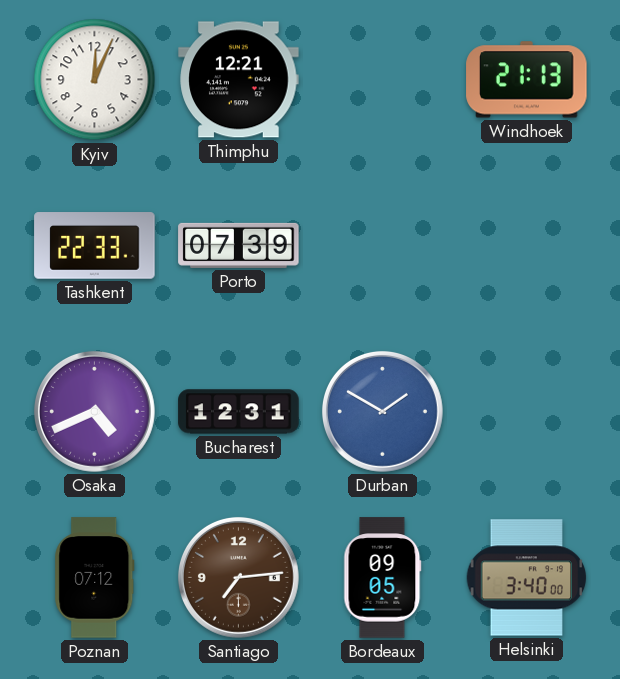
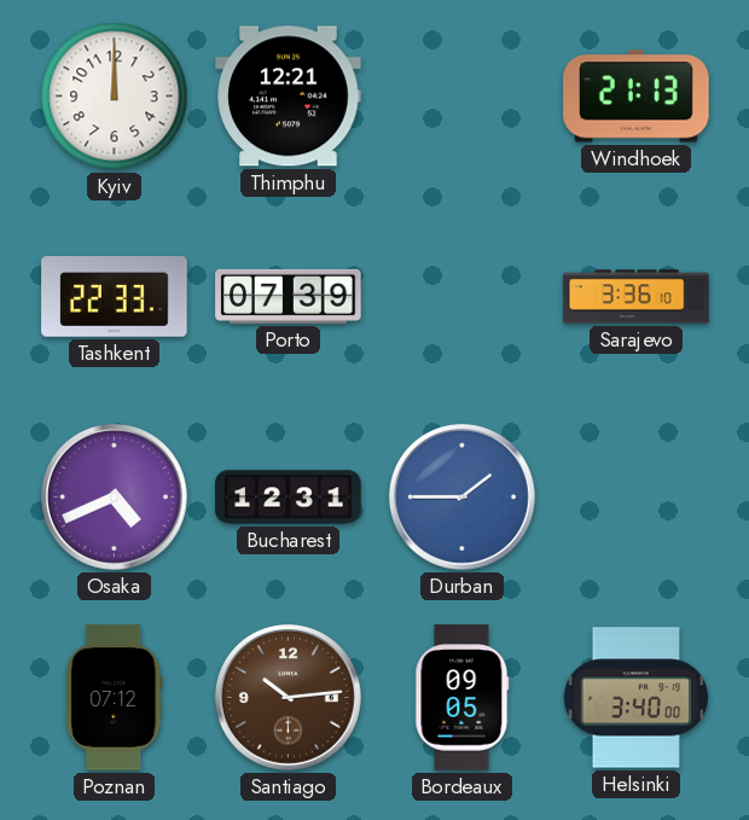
Kyiv: 12:04 -> 12:00
Sarajevo: none -> 3:36
Durban: 1:50 -> 1:45
Santiago: 7:14 -> 10:14
